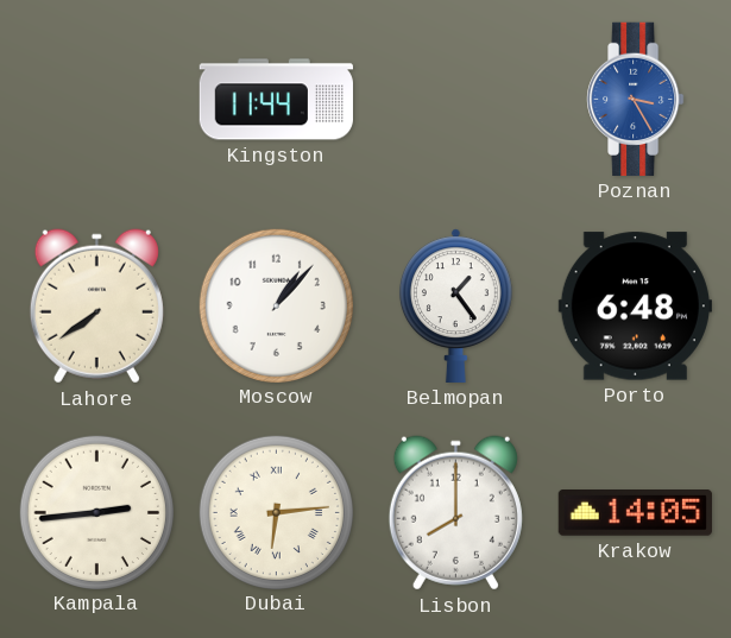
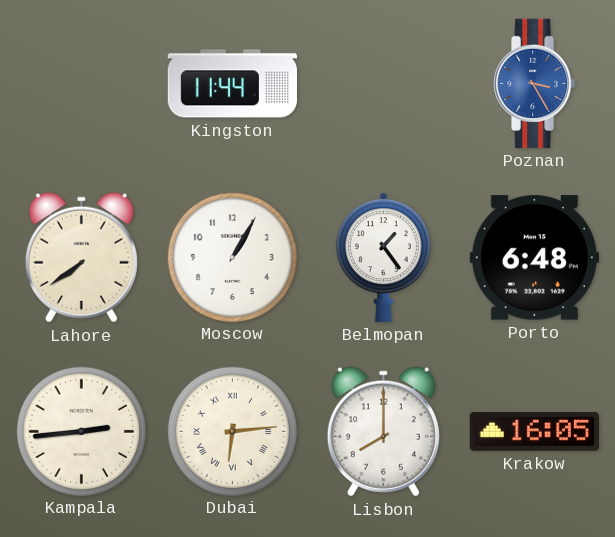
Moscow: 1:07 -> 1:05
Krakow: 14:05 -> 16:05
